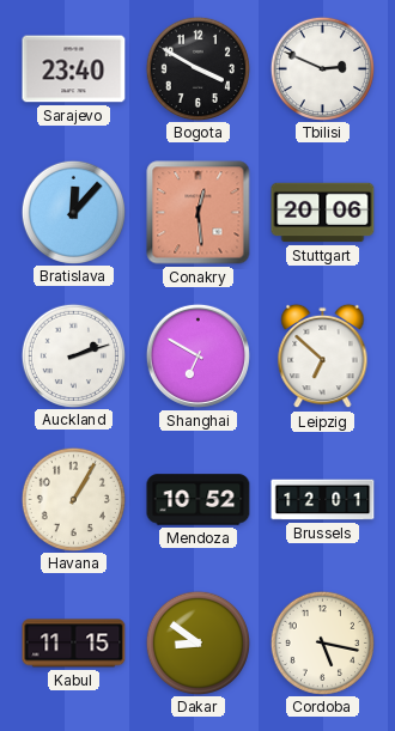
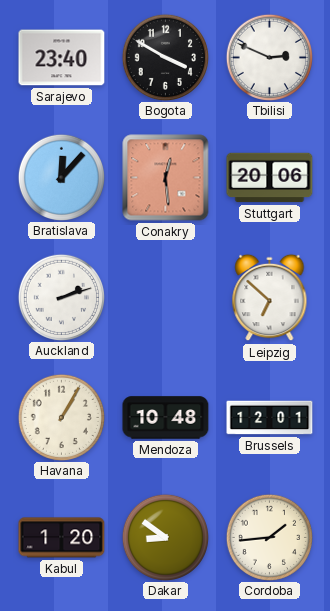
Shanghai: 6:50 -> none
Mendoza: 10:52 -> 10:48
Kabul: 11:15 -> 1:20
Cordoba: 5:17 -> 1:44
